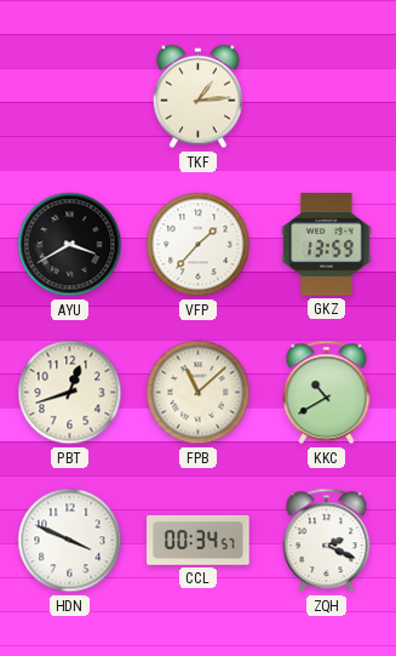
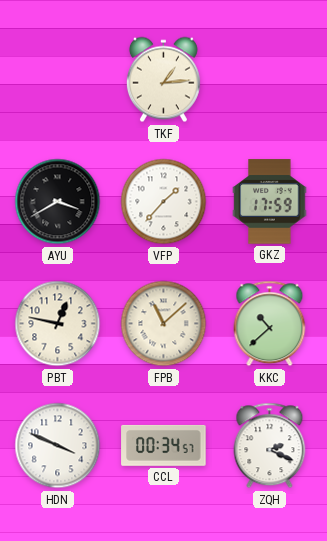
GKZ: 13:59 -> 17:59
PBT: 12:42 -> 12:47
KKC: 10:40 -> 10:38
